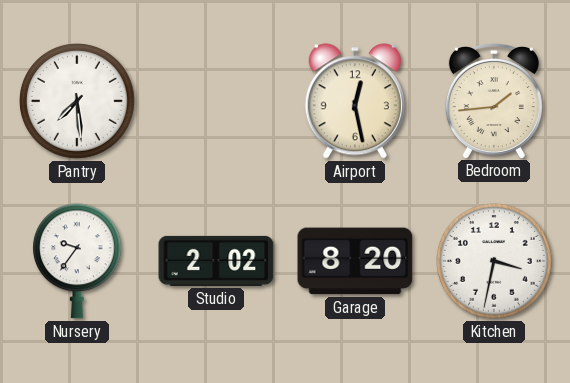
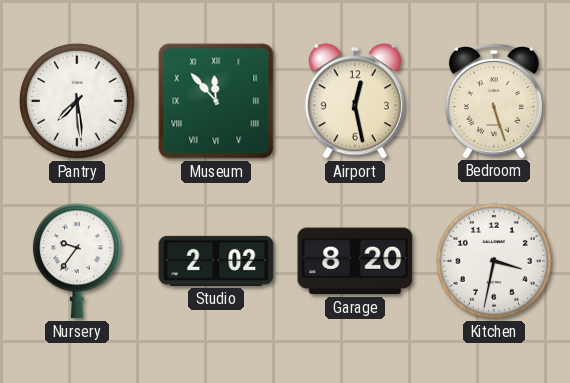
Museum: none -> 11:53
Bedroom: 1:44 -> 5:27
